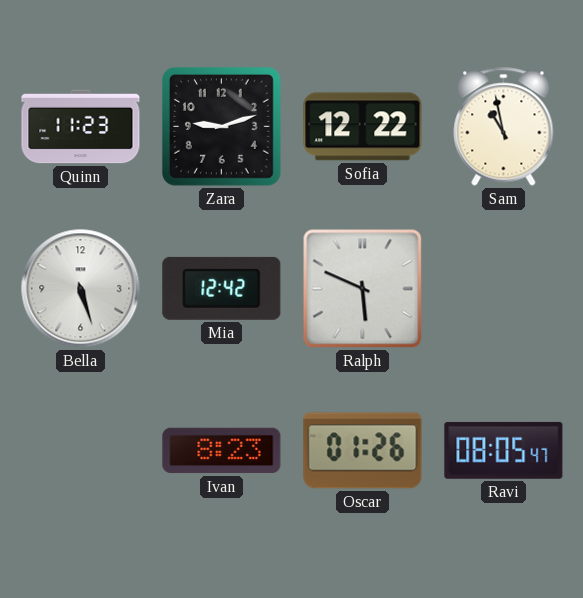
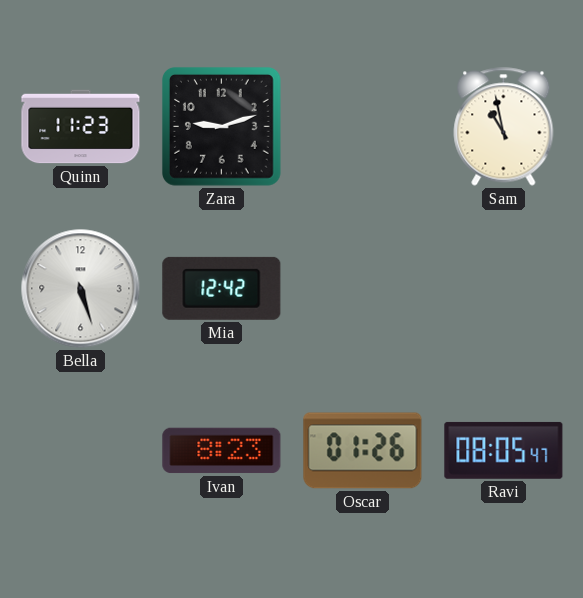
Sofia: 12:22 -> none
Ralph: 5:49 -> none
